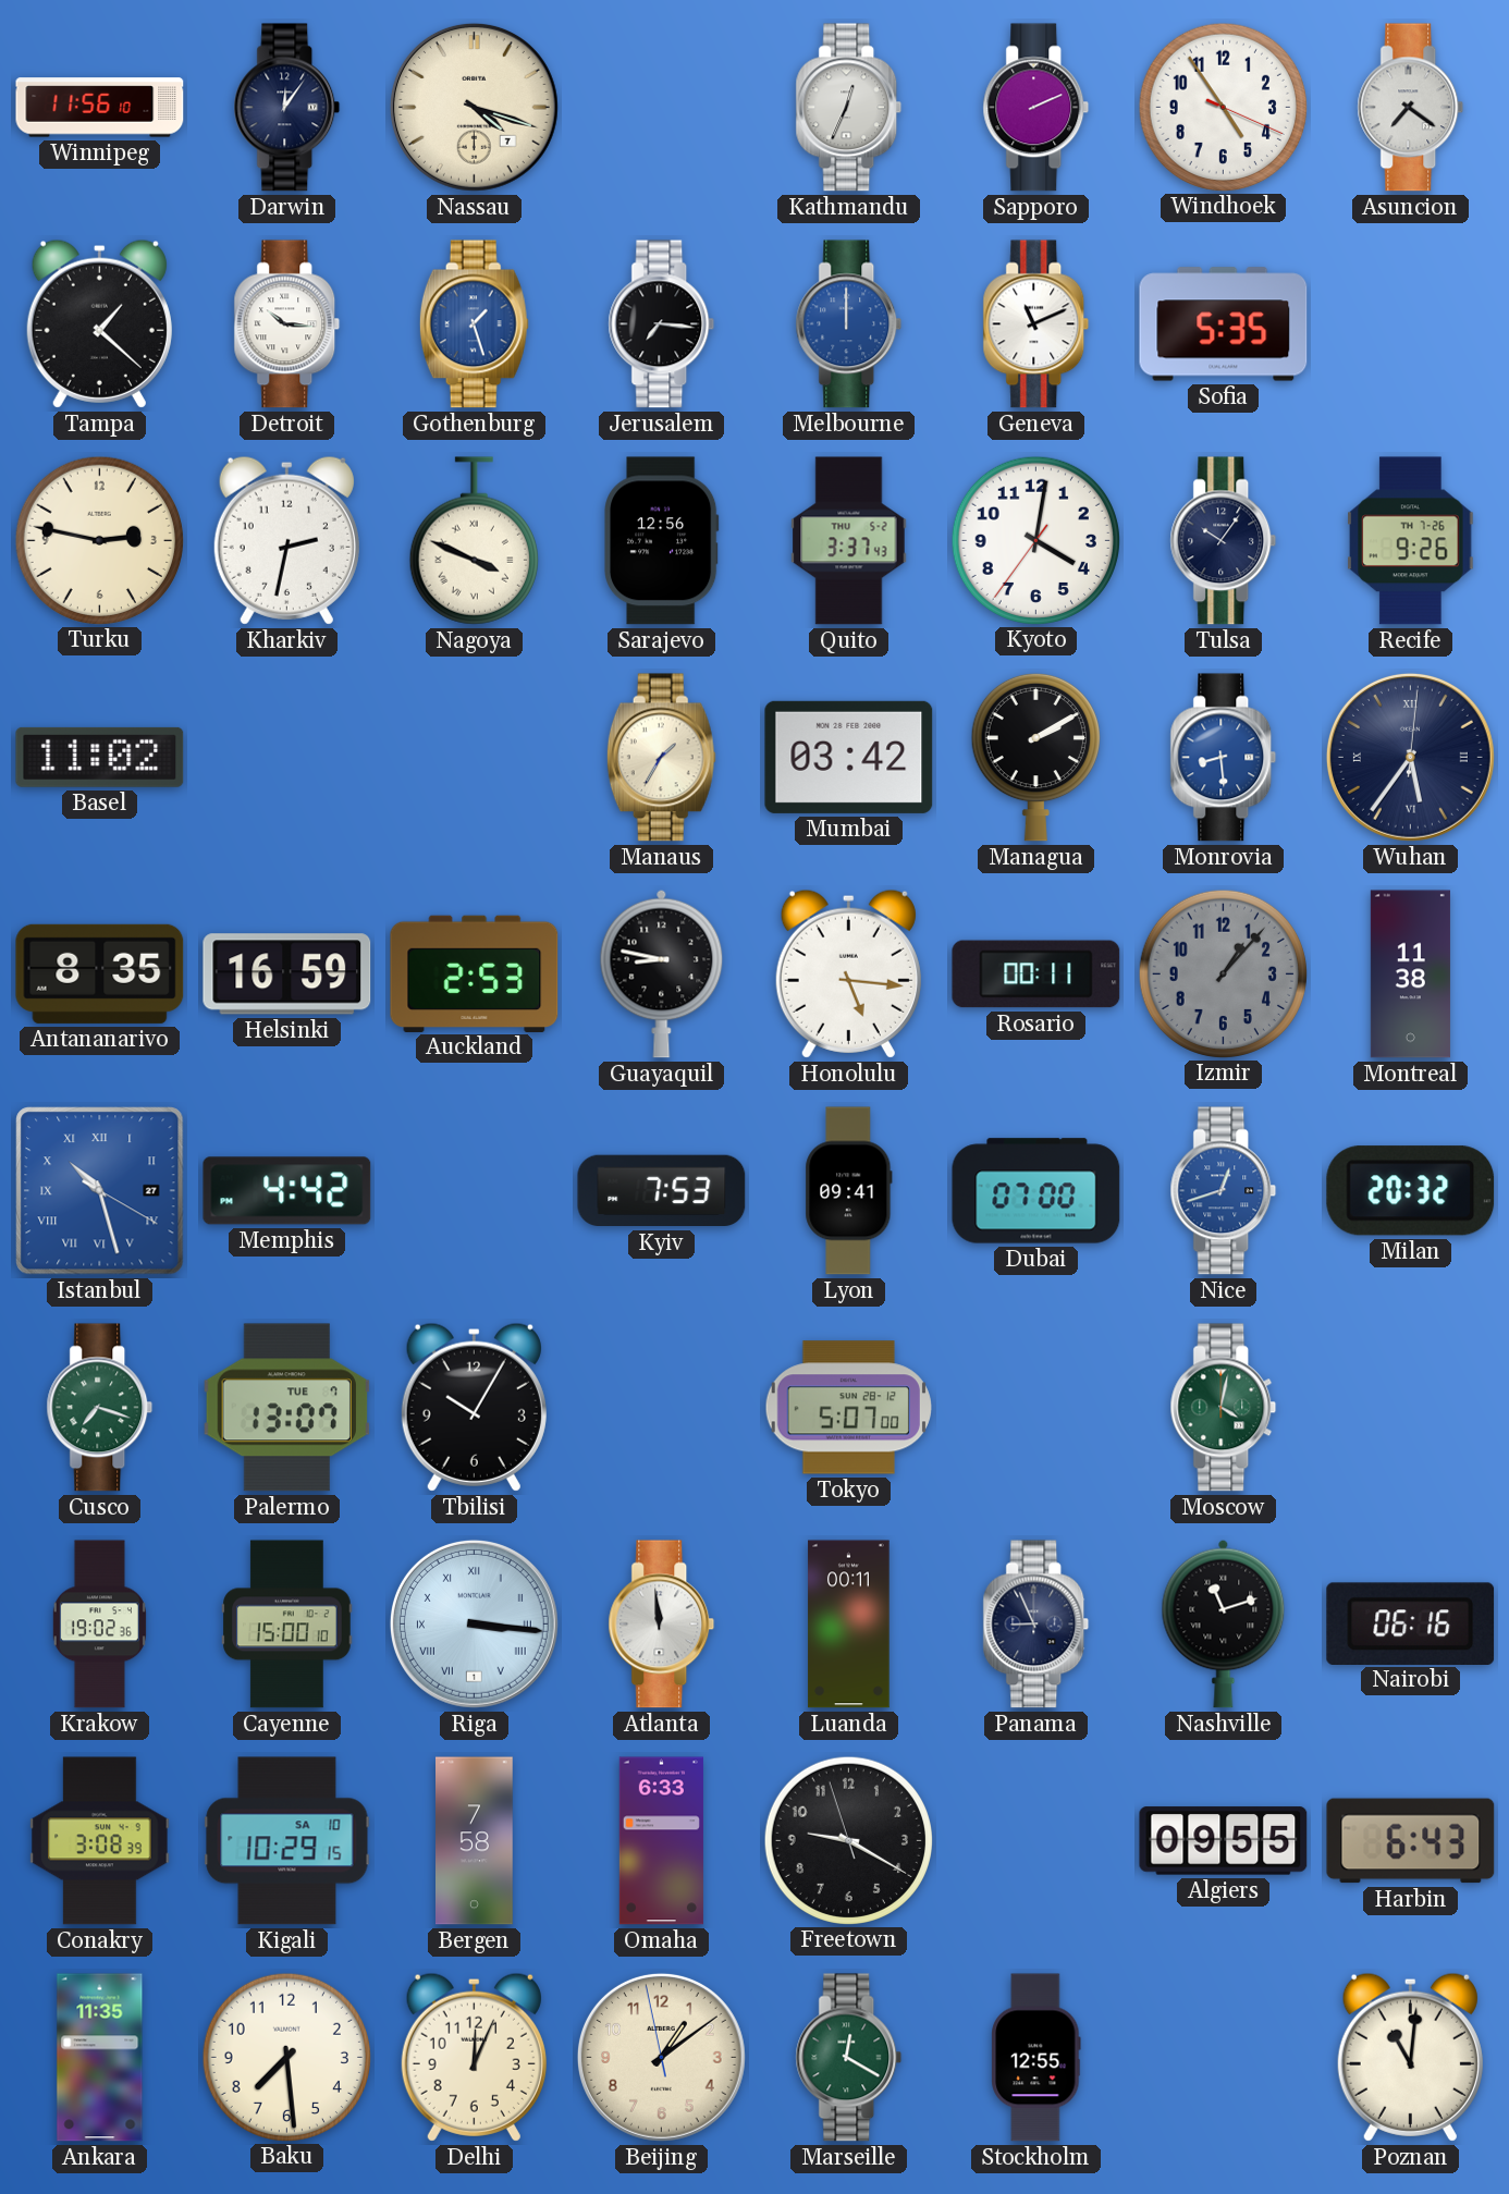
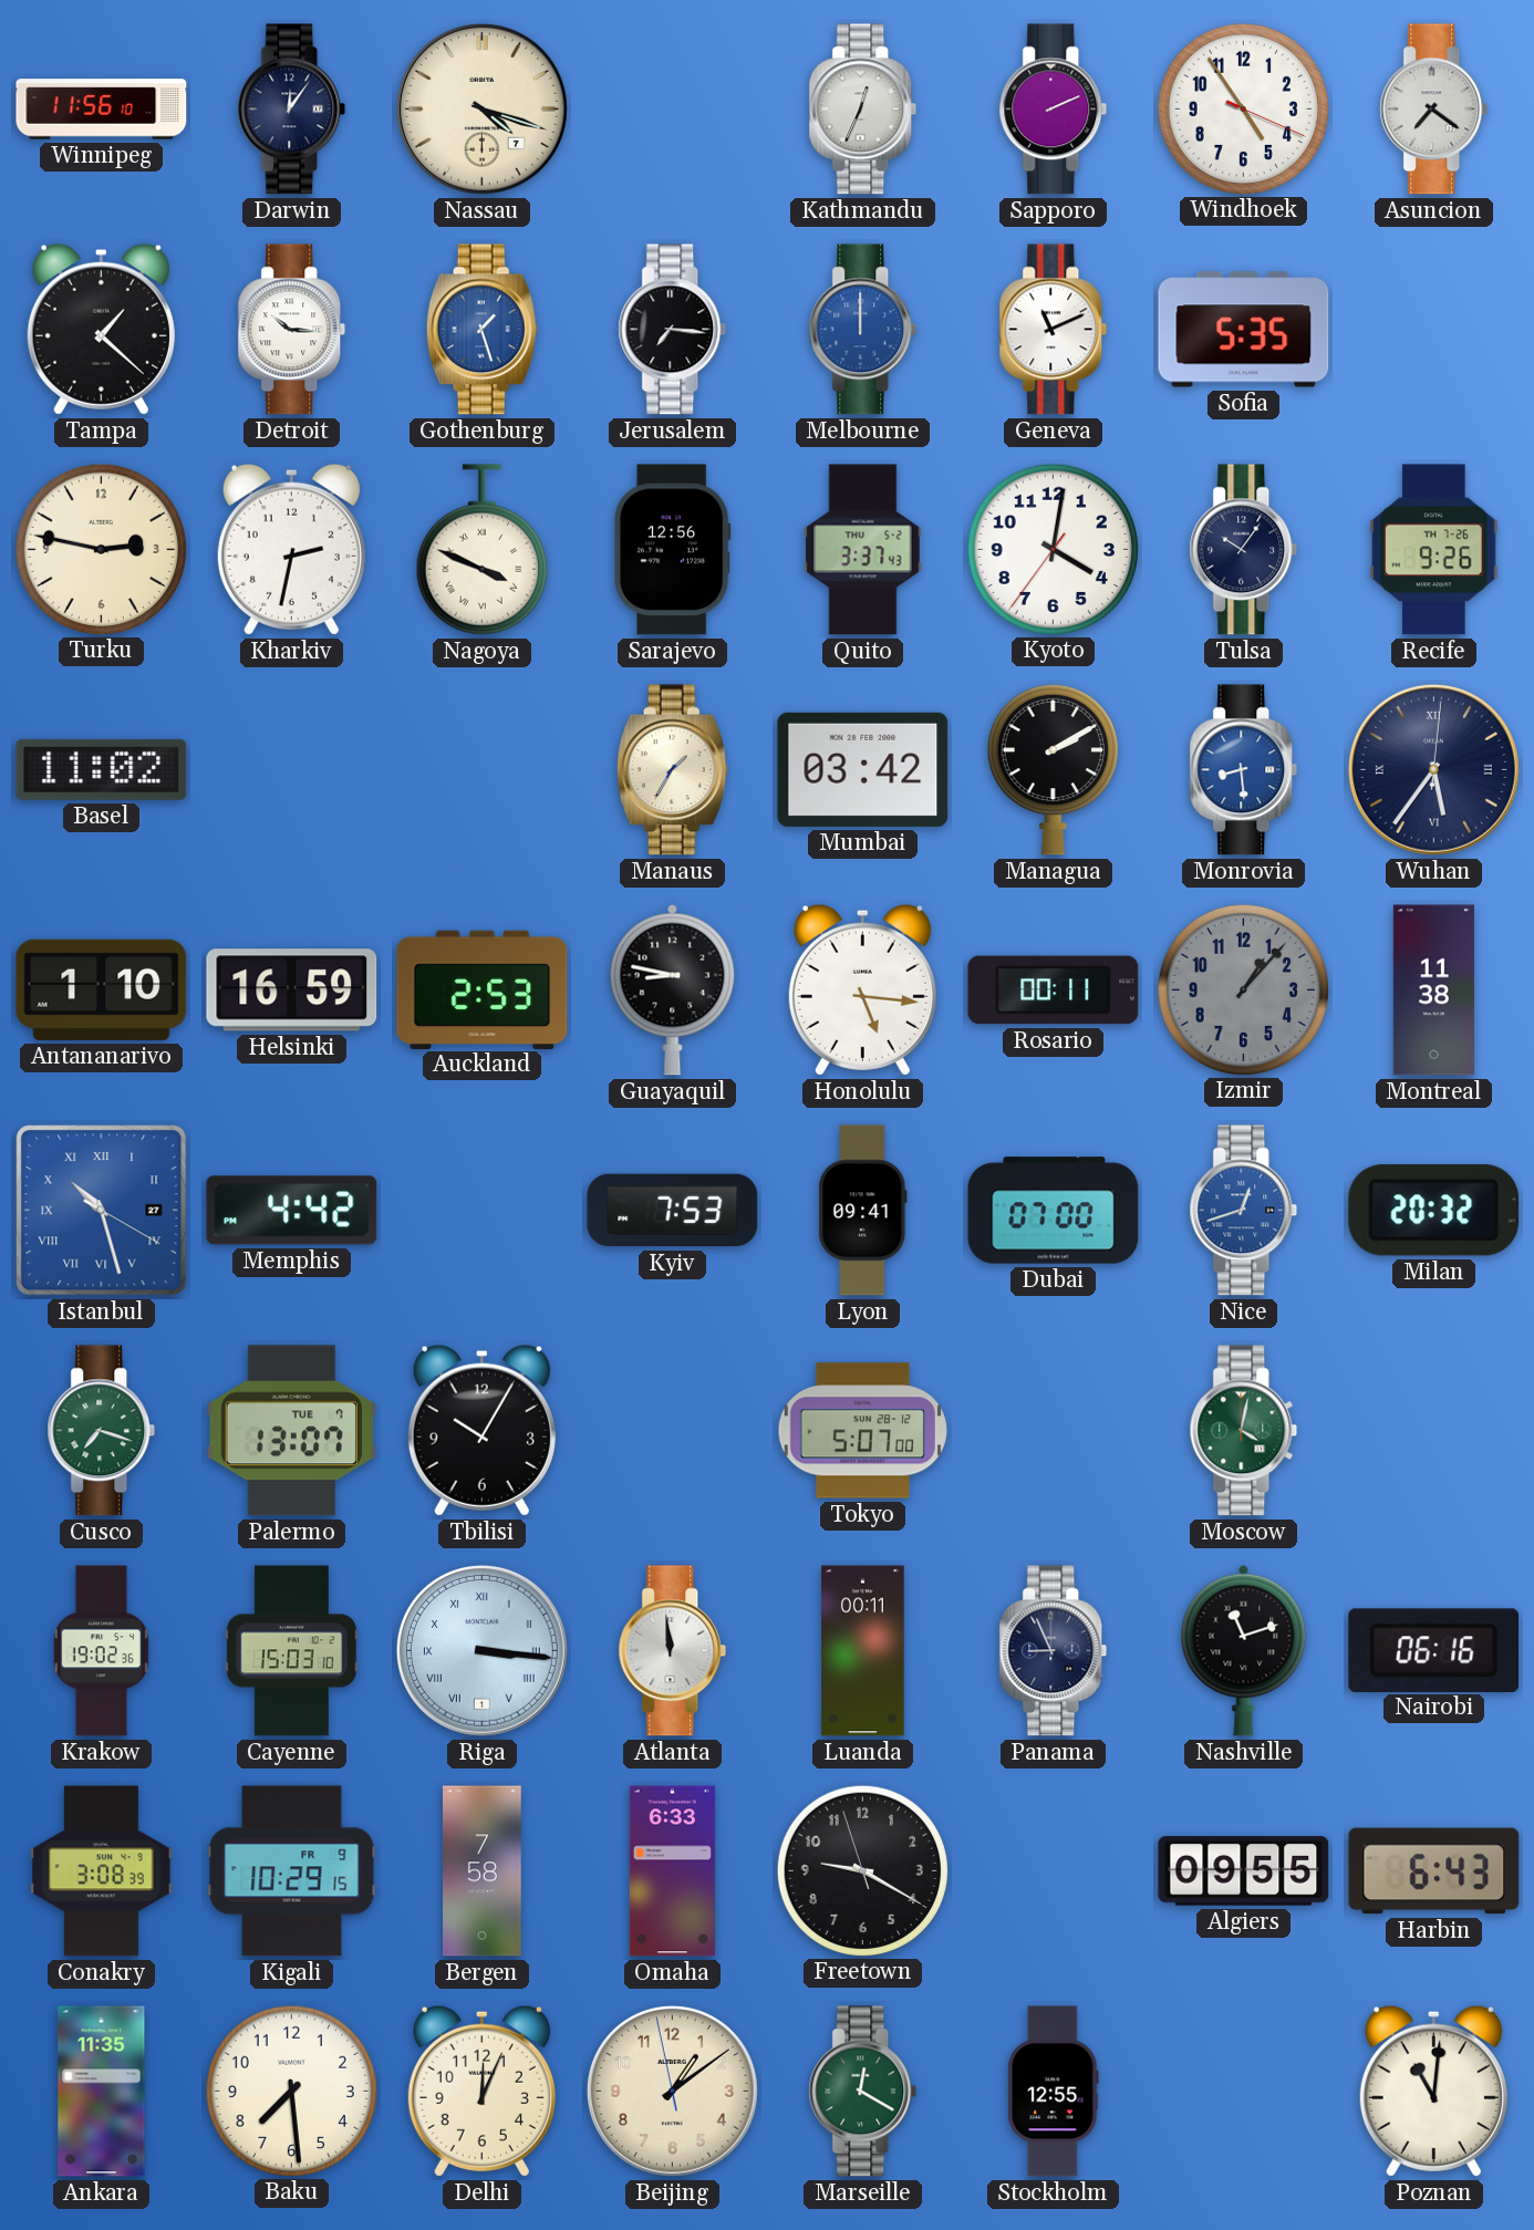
Antananarivo: 8:35 -> 1:10
Cayenne: 15:00 -> 15:03
Kigali date: SA 10 -> FR 9
